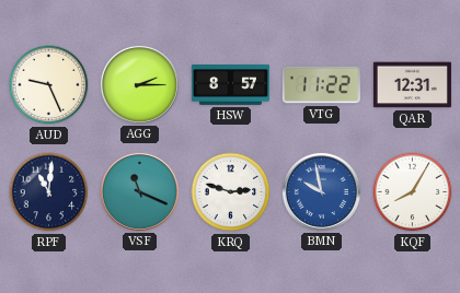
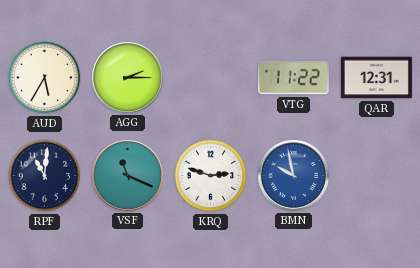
AUD: 9:26 -> 5:35
HSW: 8:57 -> none
KQF: 8:05 -> none
